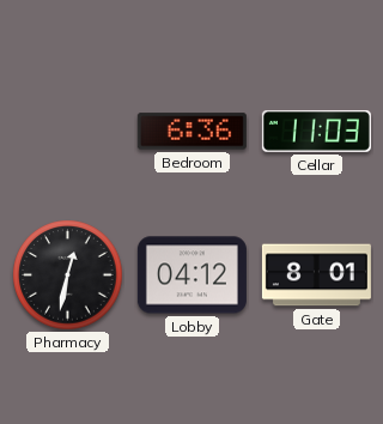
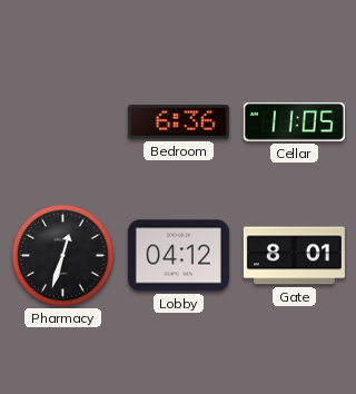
Cellar: 11:03 -> 11:05
Pharmacy: 12:32 -> 12:33
